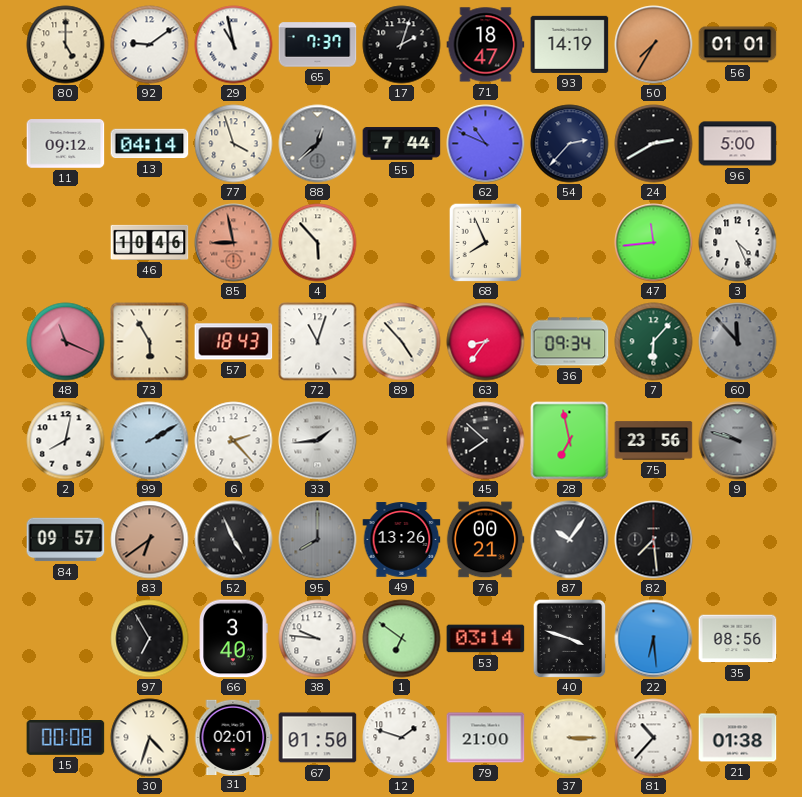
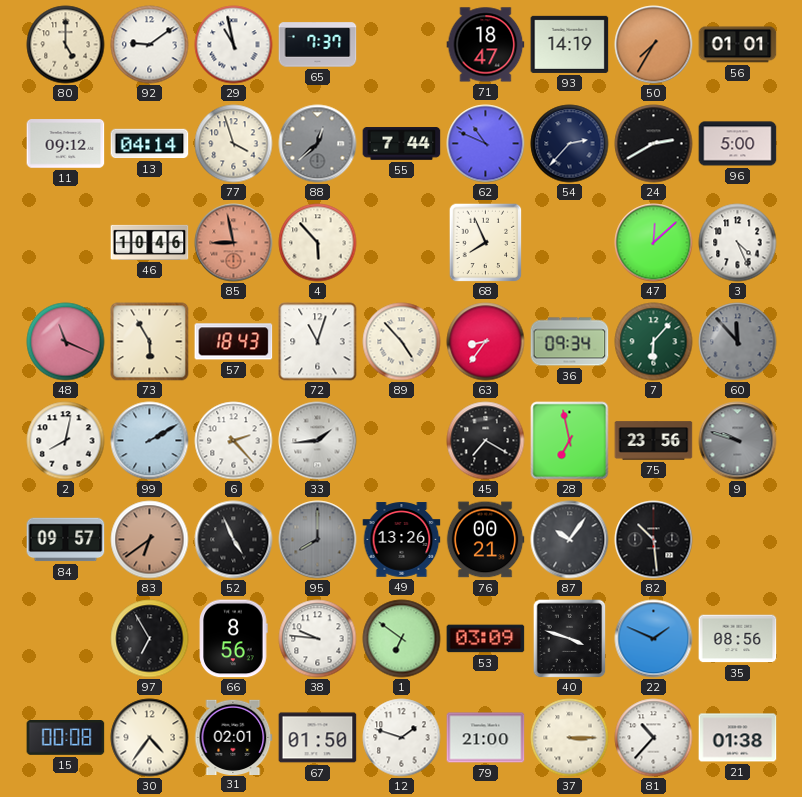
17: 2:03 -> none
47: 11:44 -> 12:08
45: 7:52 -> 7:20
82: 7:29 -> 10:29
66: 3:40 -> 8:56
53: 03:14 -> 03:09
22: 6:29 -> 1:49
30: 4:33 -> 4:36
